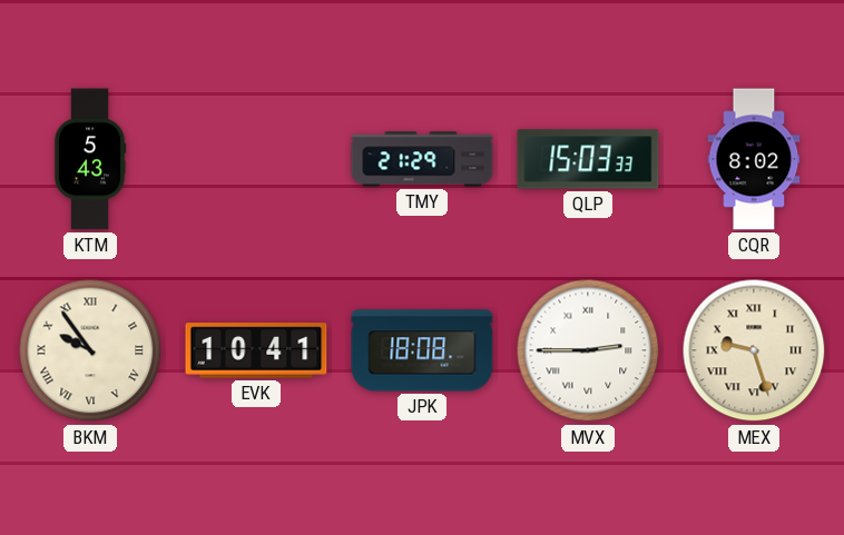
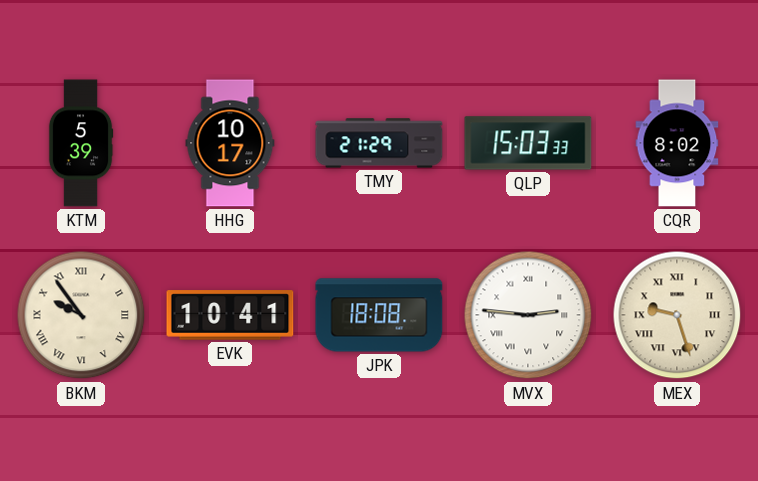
KTM: 5:43 -> 5:39
HHG: none -> 10:17
MVX: 2:45 -> 2:46
